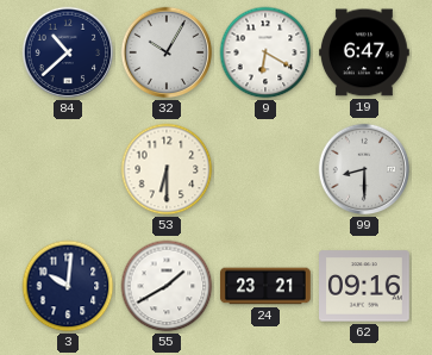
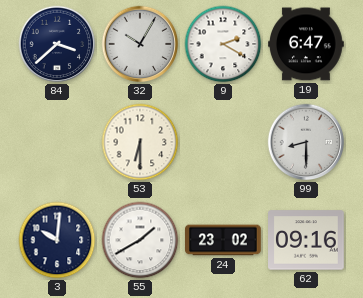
84: 10:38 -> 3:38
9: 6:20 -> 2:20
24: 23:21 -> 23:02
